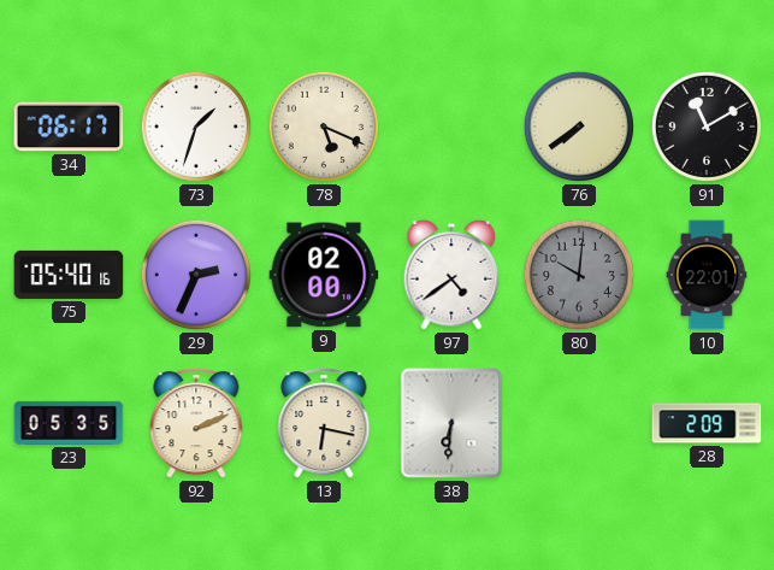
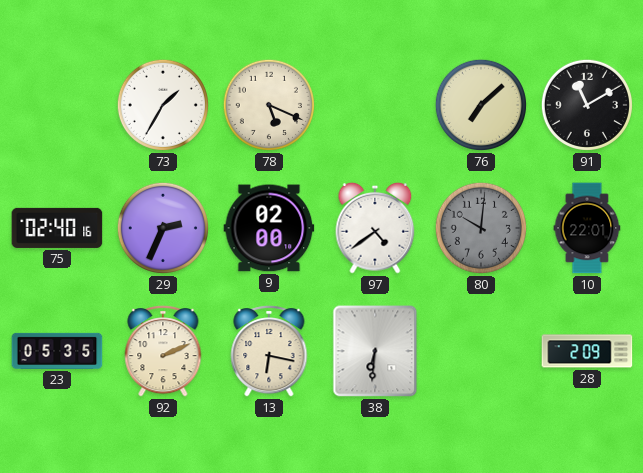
34: 06:17 -> none
73: 1:33 -> 1:35
76: 7:39 -> 7:08
75: 05:40 -> 02:40
